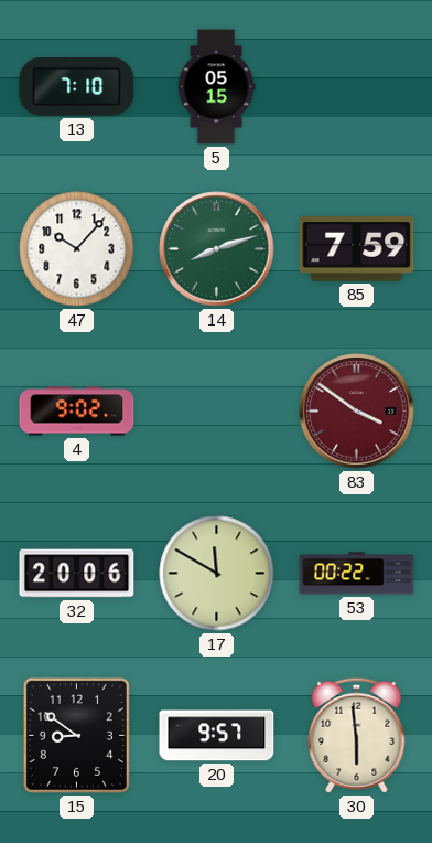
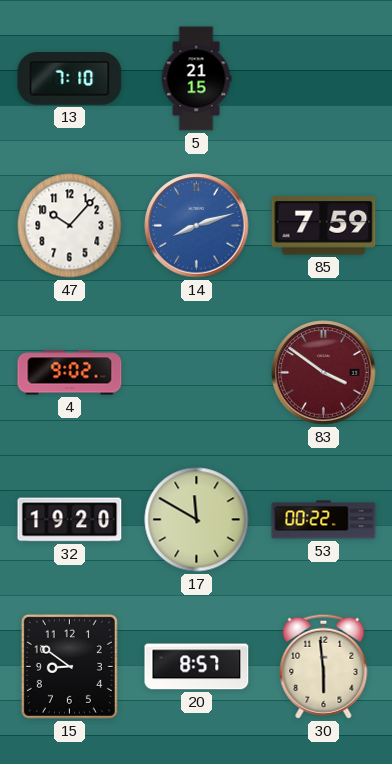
5: 05:15 -> 21:15
14 dial: green -> blue
32: 20:06 -> 19:20
20: 9:57 -> 8:57
